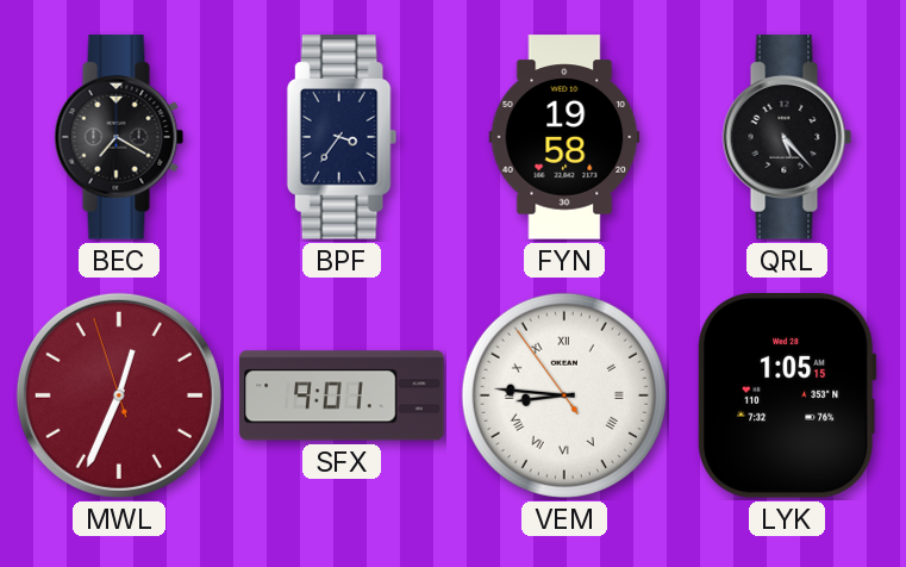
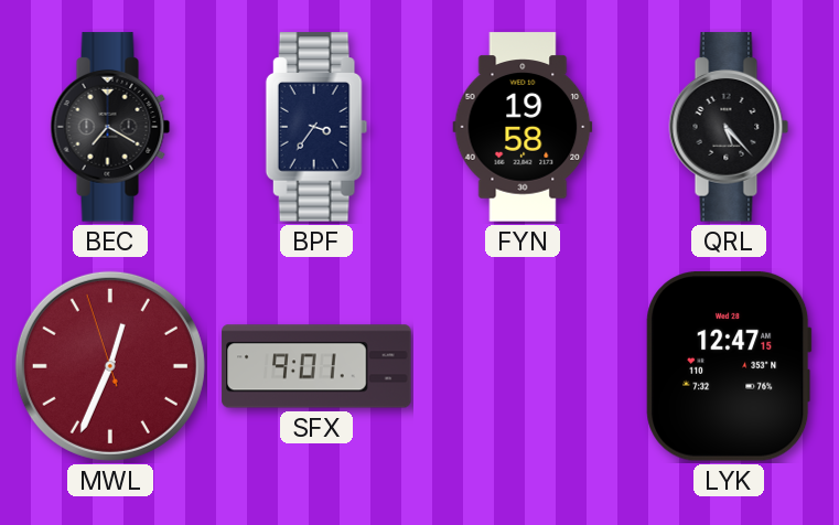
VEM: 8:45 -> none
LYK: 1:05 -> 12:47
